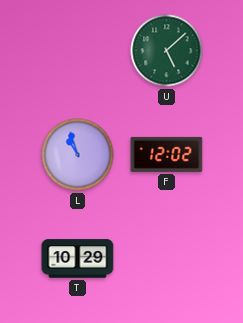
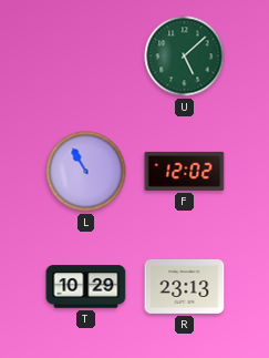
L: 10:57 -> 10:55
R: none -> 23:13
